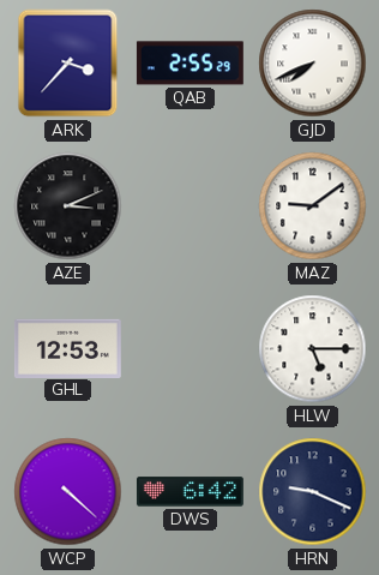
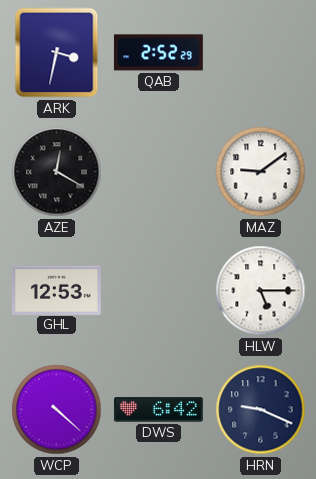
ARK: 3:37 -> 3:32
QAB: 2:55 -> 2:52
GJD: 7:41 -> none
AZE: 3:11 -> 12:20
